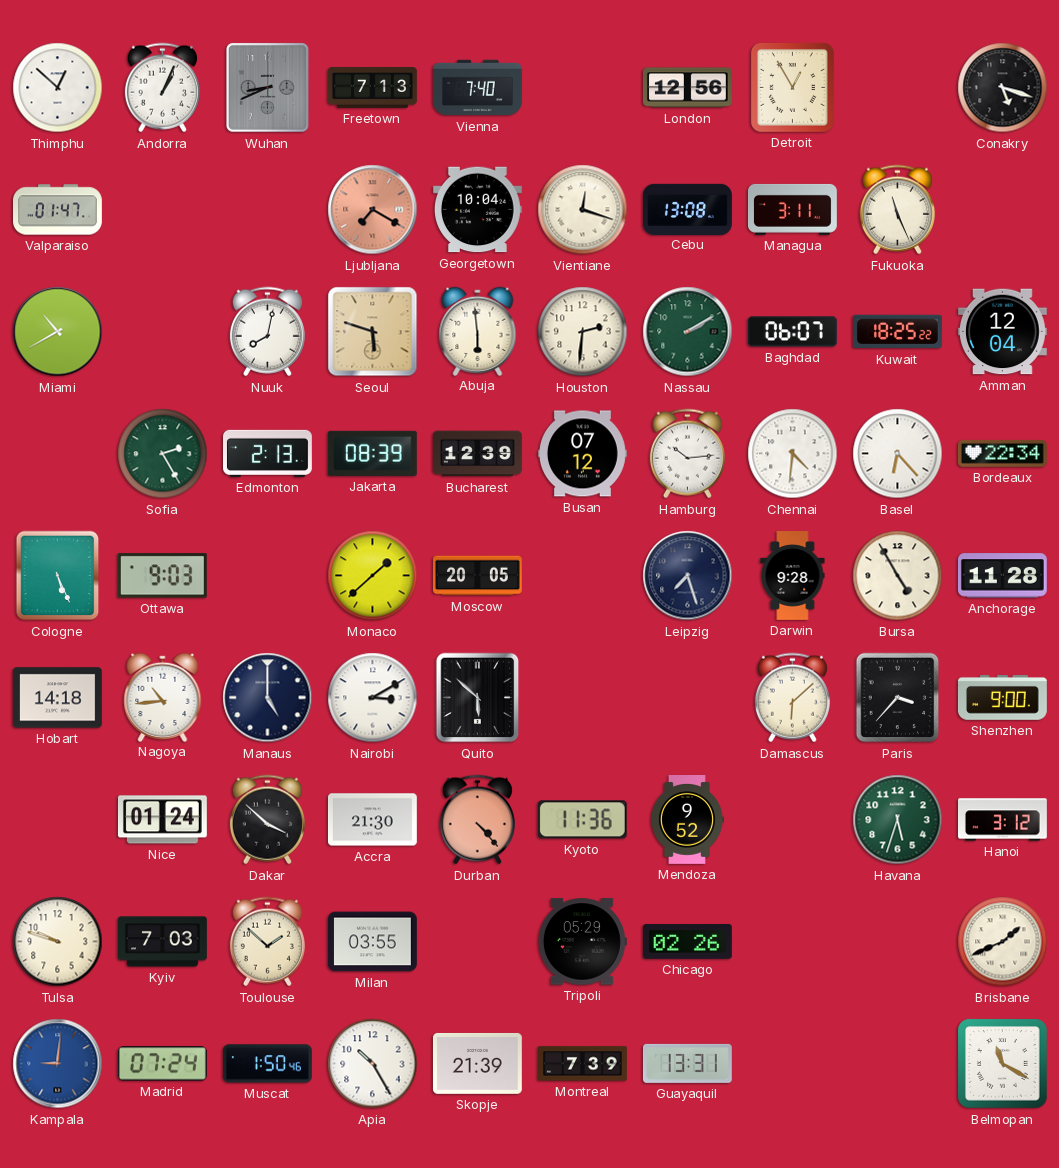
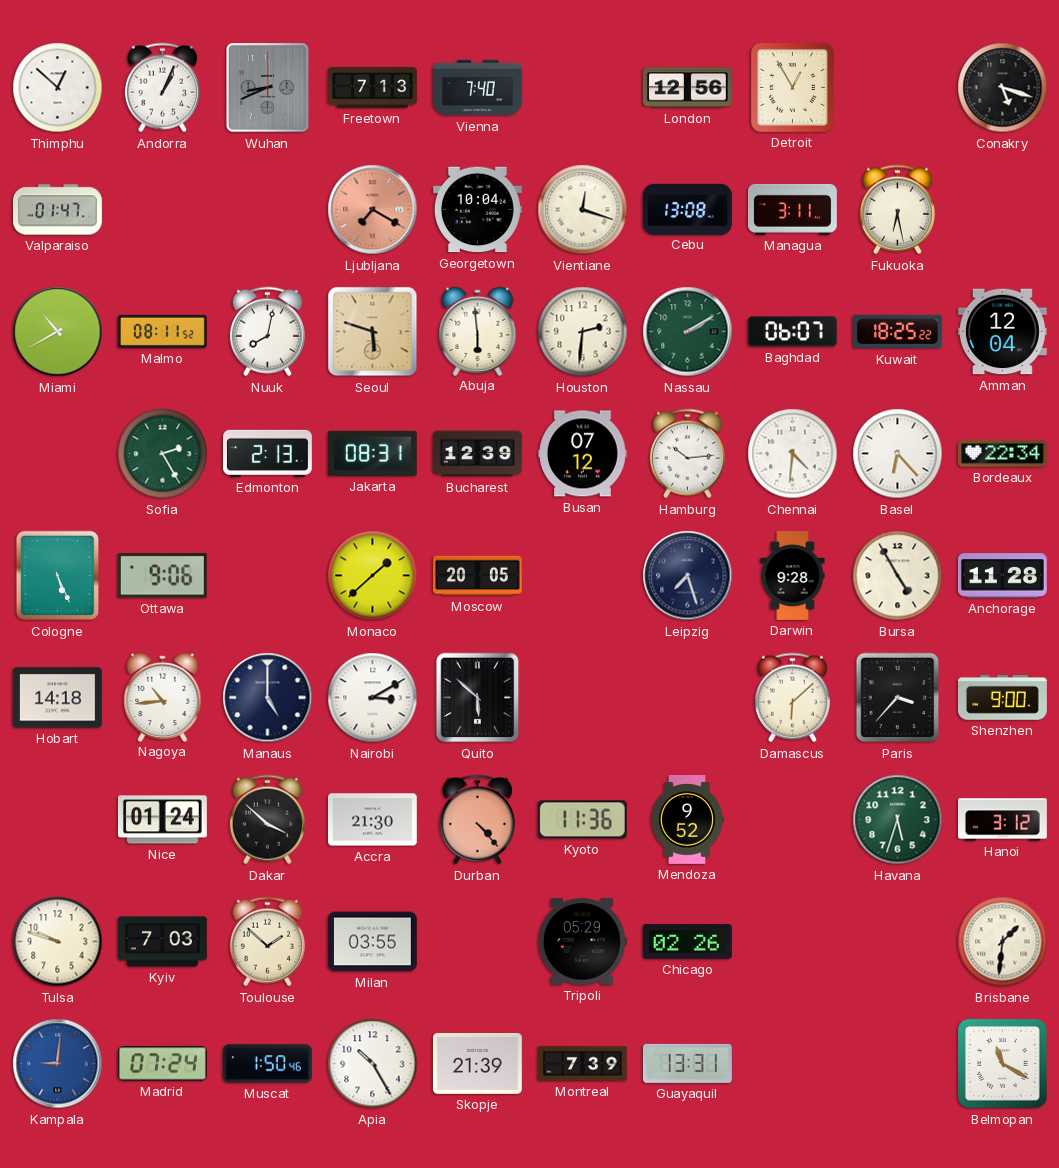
Fukuoka: 11:26 -> 6:28
Malmo: none -> 08:11
Jakarta: 08:39 -> 08:31
Ottawa: 9:03 -> 9:06
Brisbane: 1:41 -> 1:31
